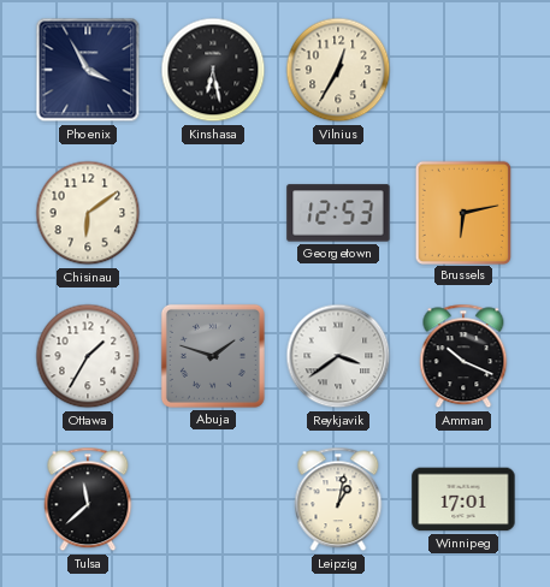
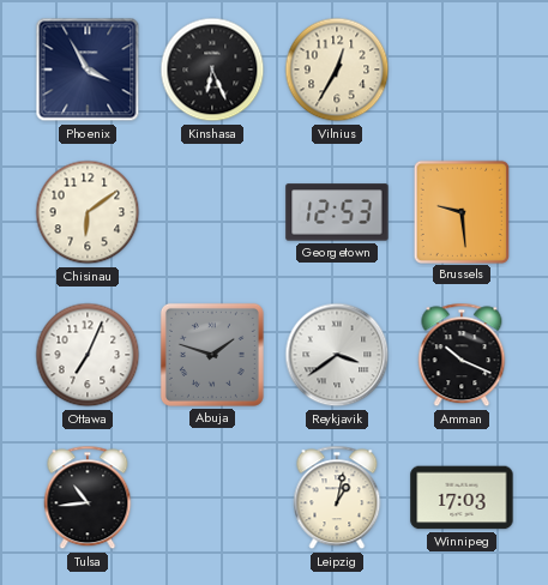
Kinshasa: 6:28 -> 6:26
Brussels: 6:13 -> 9:29
Ottawa: 1:35 -> 7:04
Tulsa: 11:38 -> 10:44
Winnipeg: 17:01 -> 17:03
